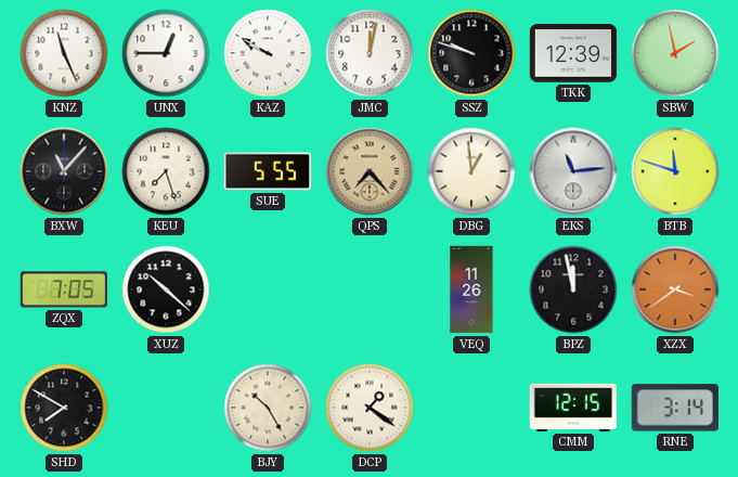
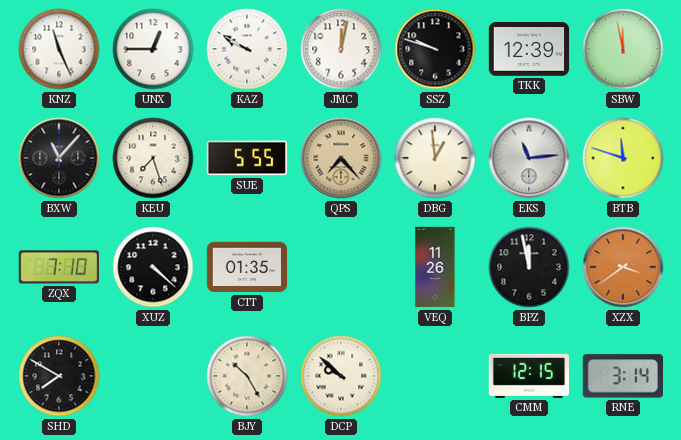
SBW: 1:58 -> 11:58
ZQX: 7:05 -> 7:10
XUZ: 10:22 -> 4:22
CTT: none -> 01:35
DCP: 1:21 -> 9:52
